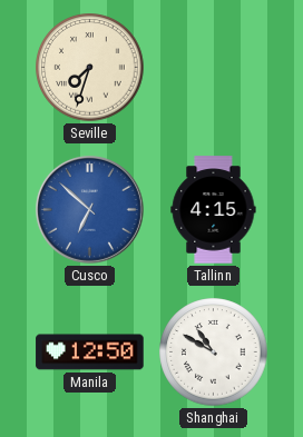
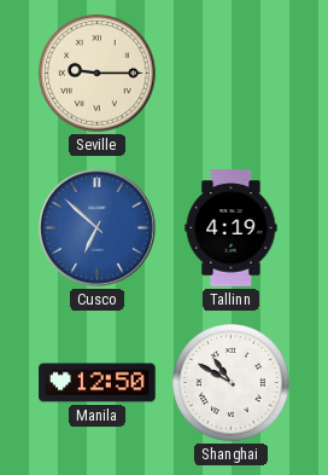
Seville: 7:33 -> 9:15
Tallinn: 4:15 -> 4:19
